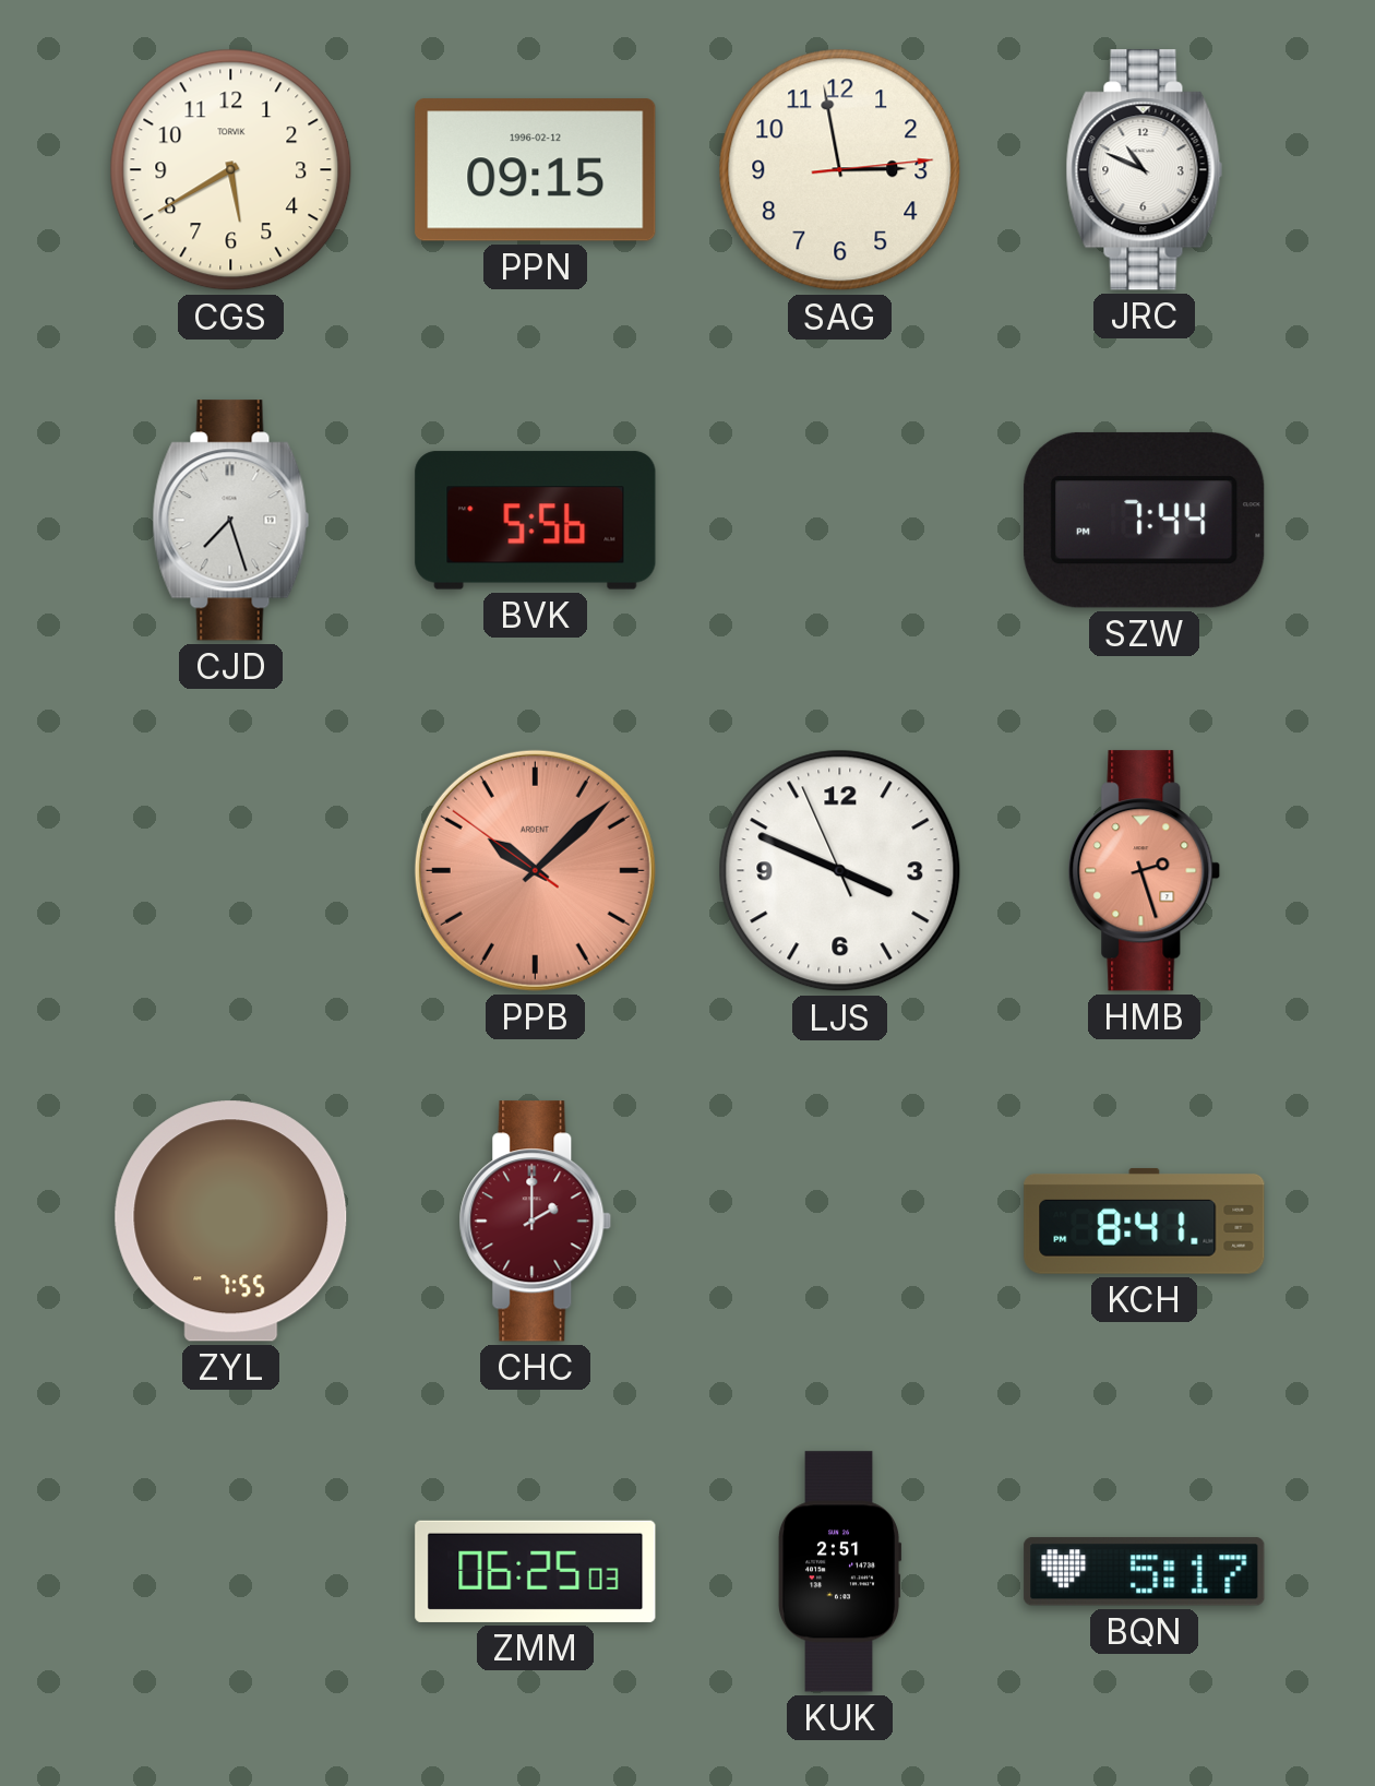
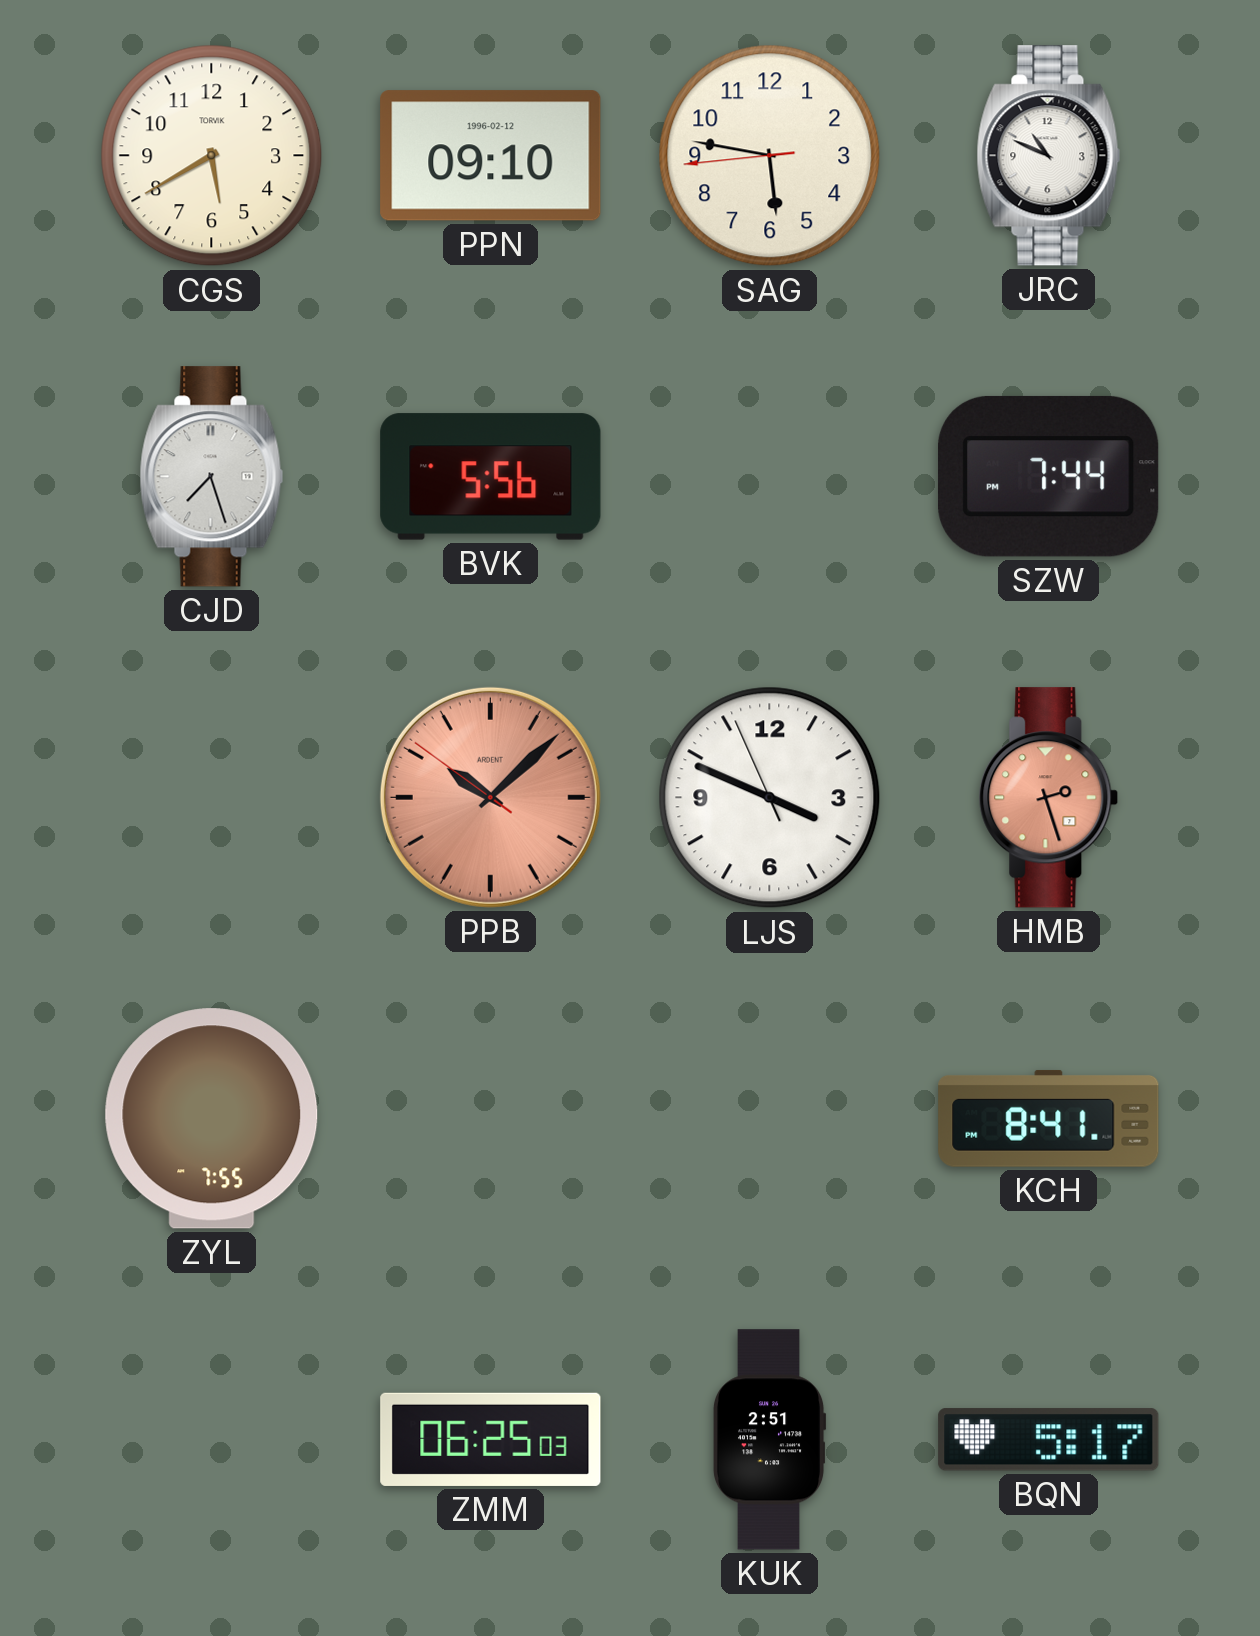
PPN: 09:15 -> 09:10
SAG: 2:58 -> 5:46
CHC: 2:00 -> none
